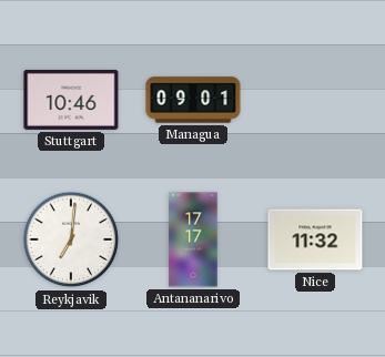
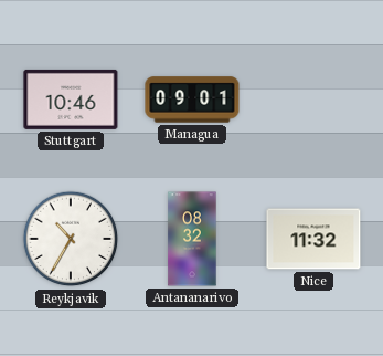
Reykjavik: 7:01 -> 10:35
Antananarivo: 17:17 -> 08:32
